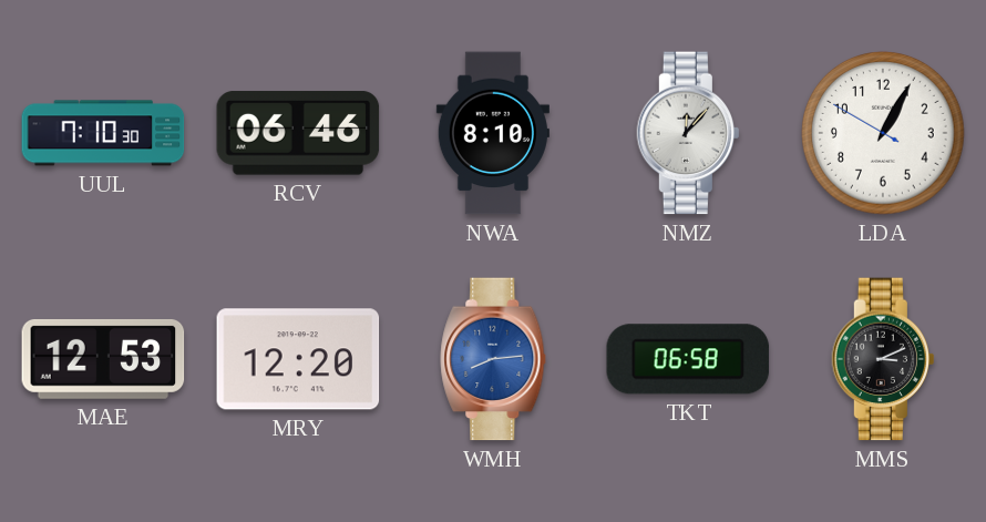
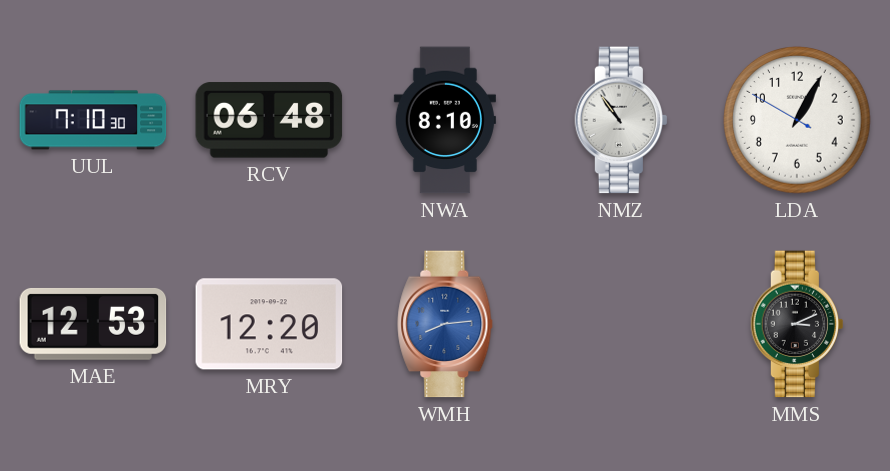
RCV: 06:46 -> 06:48
NMZ: 12:07 -> 10:54
TKT: 06:58 -> none
